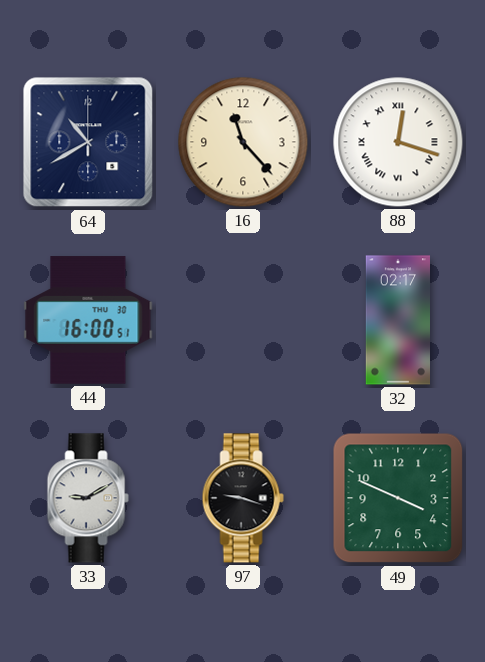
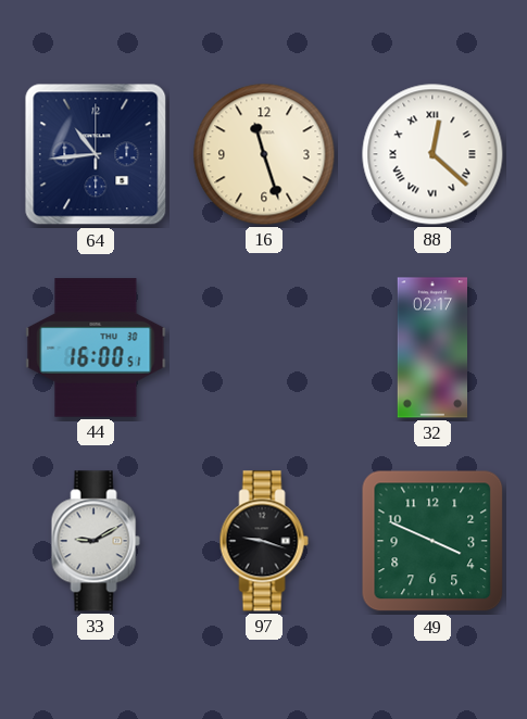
64: 10:40 -> 10:44
16: 11:23 -> 11:27
88: 12:18 -> 12:22
